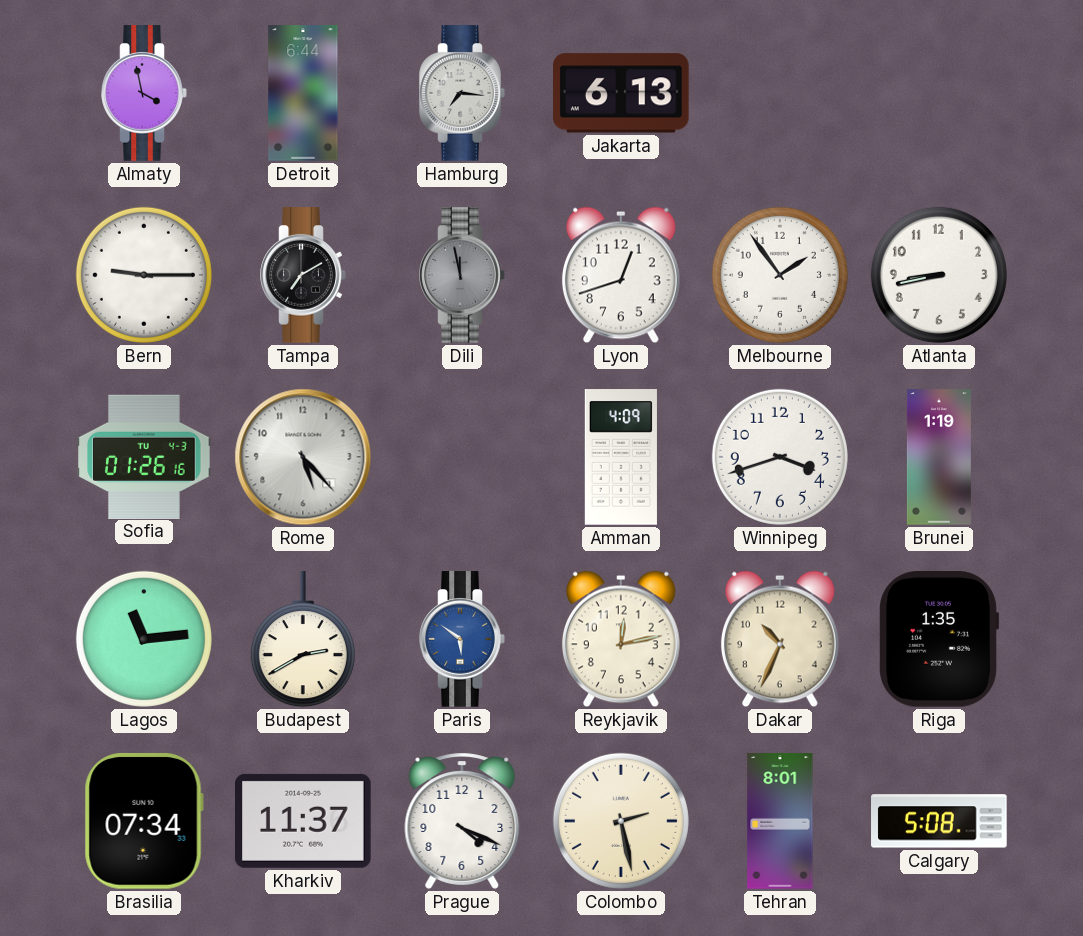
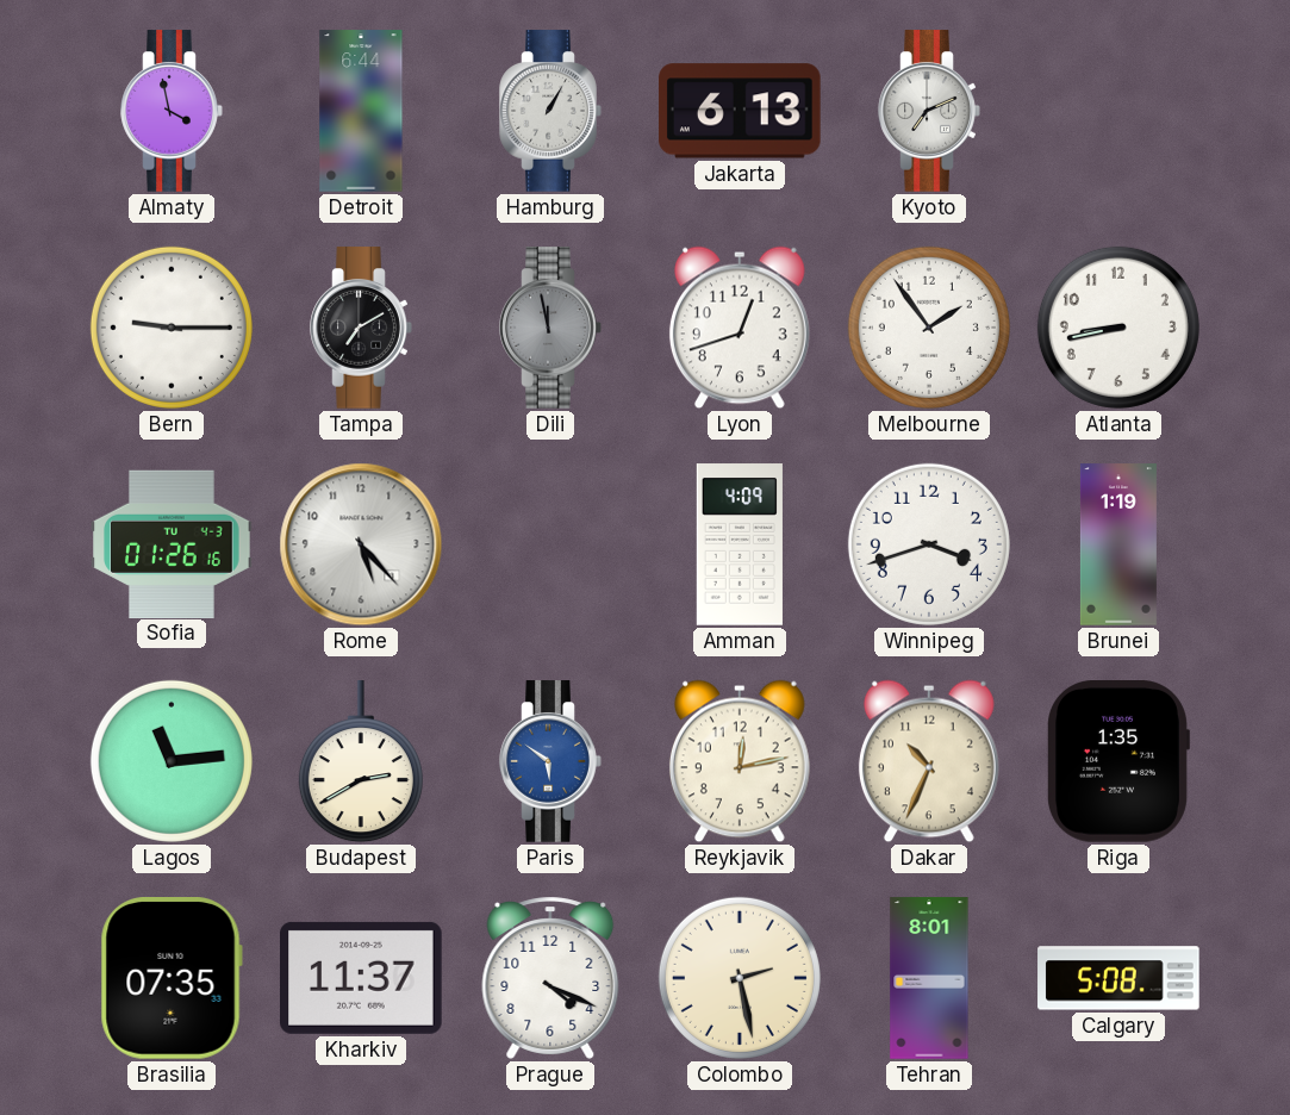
Hamburg: 7:16 -> 1:05
Kyoto: none -> 7:11
Brasilia: 07:34 -> 07:35
